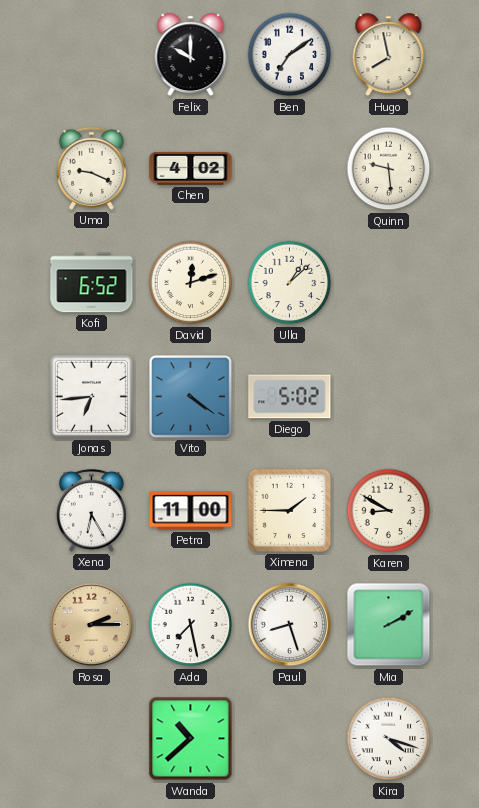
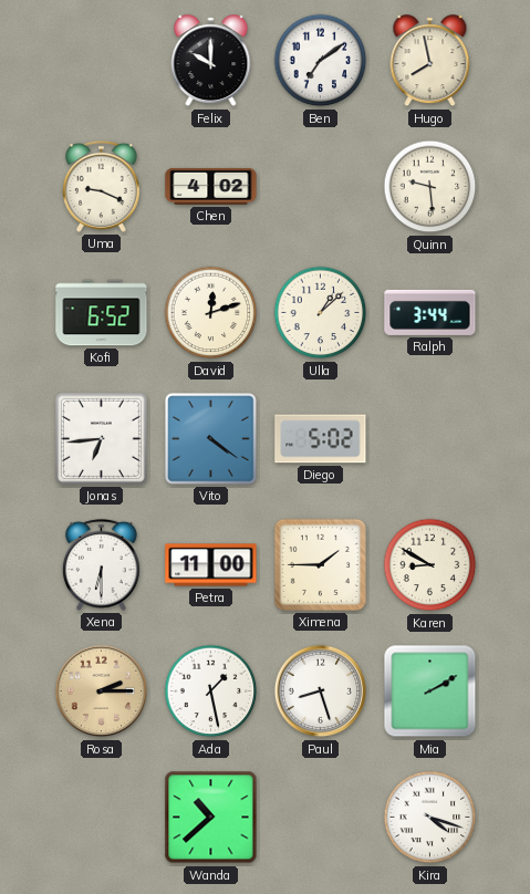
Ralph: none -> 3:44
Xena: 6:25 -> 6:30
Ada: 7:28 -> 1:28
